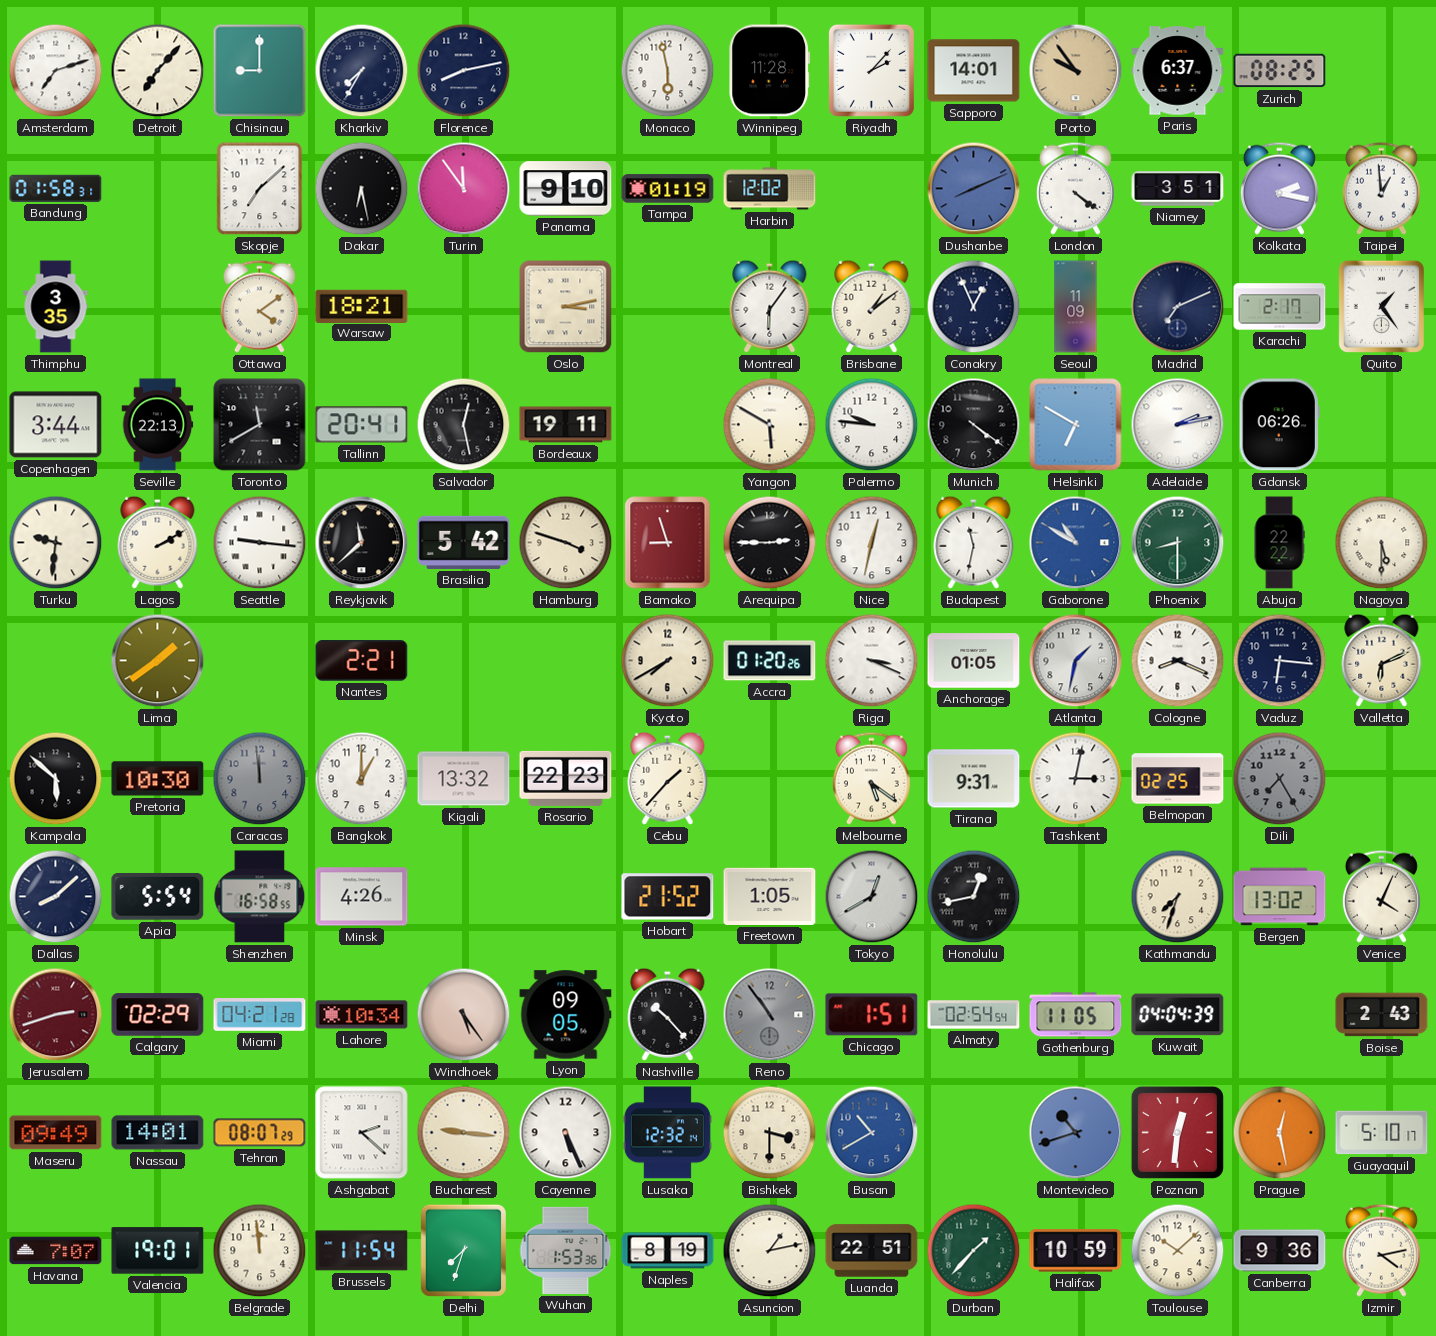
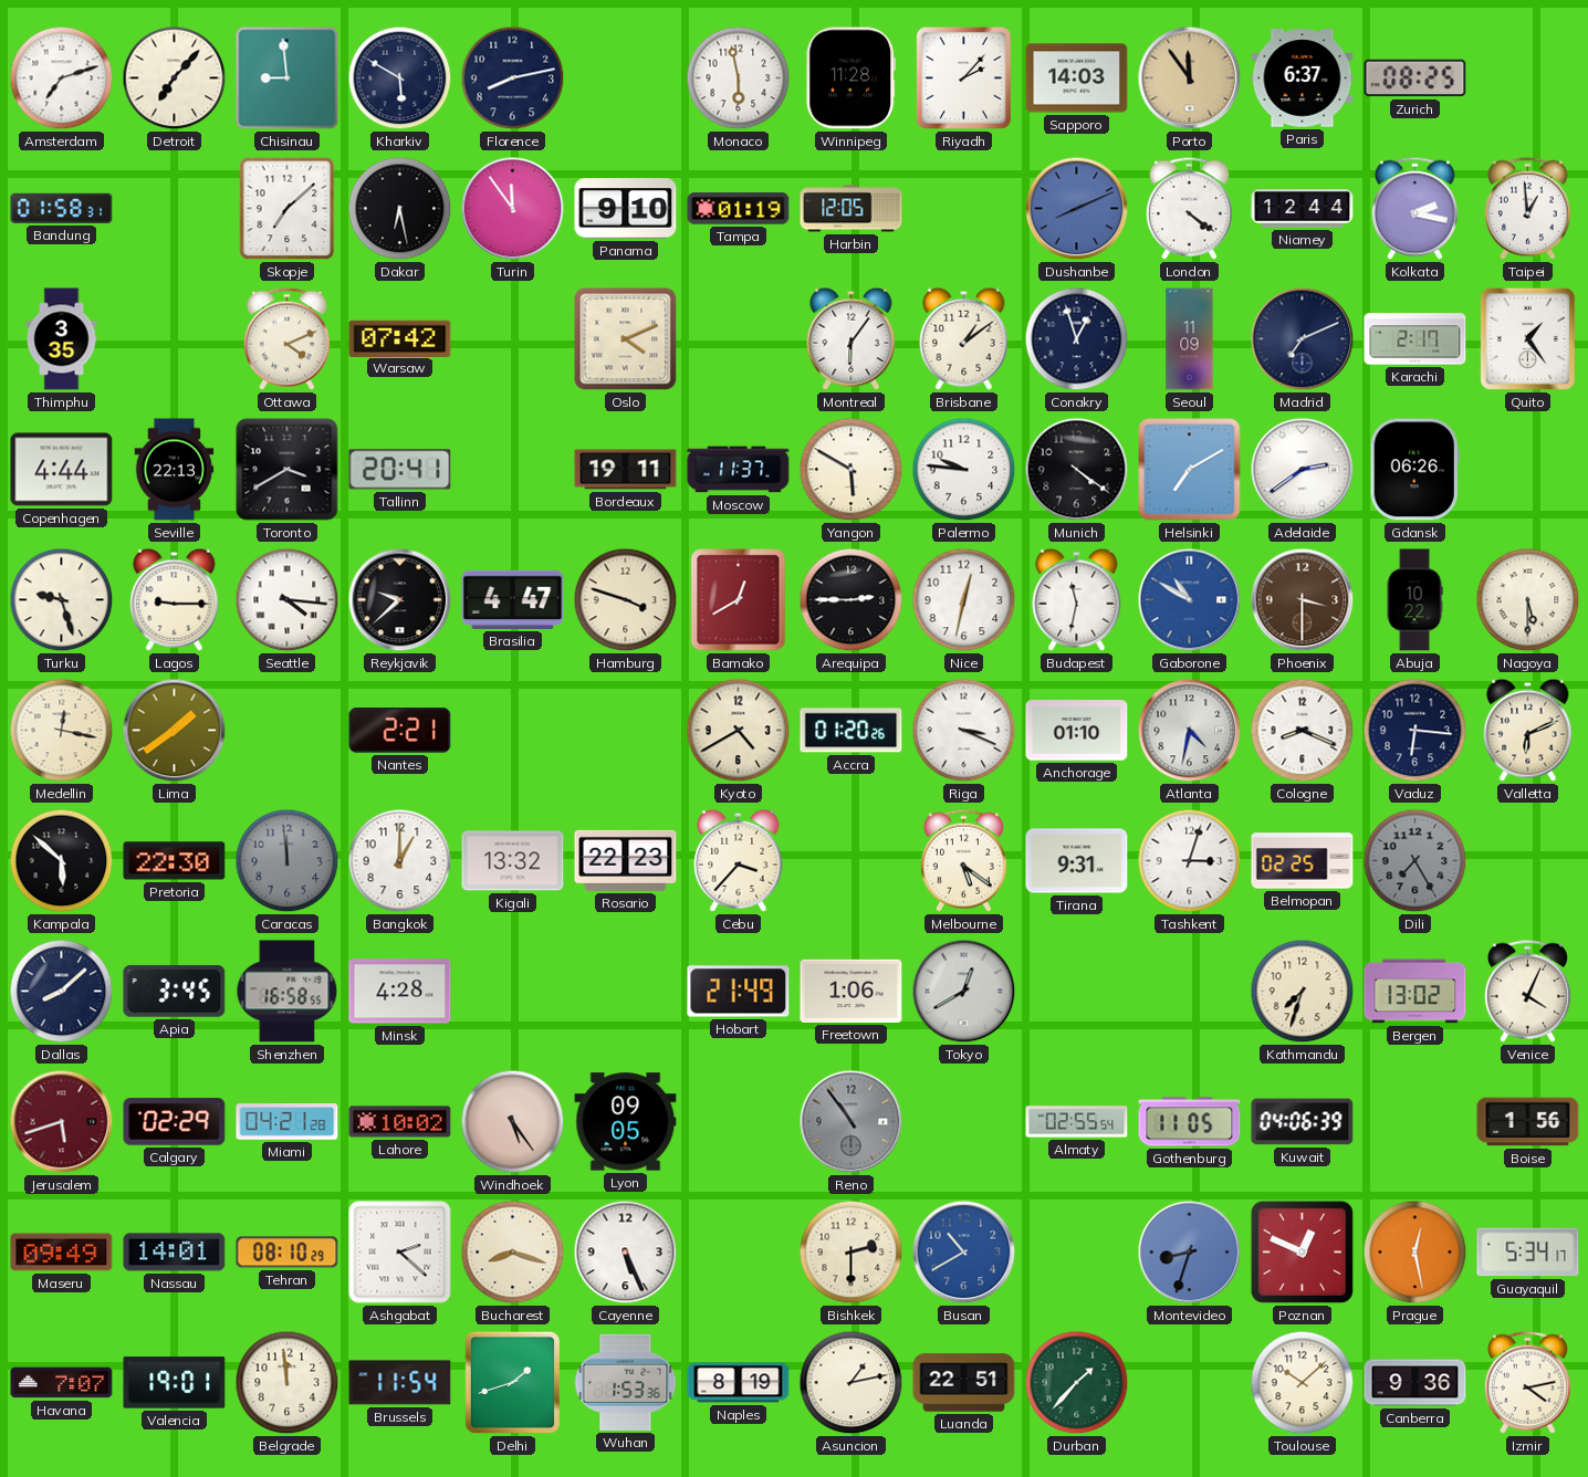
Chisinau: 9:00 -> 8:59
Kharkiv: 7:35 -> 5:50
Sapporo: 14:01 -> 14:03
Porto: 9:54 -> 11:54
Harbin: 12:02 -> 12:05
Niamey: 3:51 -> 12:44
Ottawa: 4:09 -> 4:11
Warsaw: 18:21 -> 07:42
Oslo: 3:13 -> 4:11
Conakry: 12:56 -> 12:57
Copenhagen: 3:44 -> 4:44
Toronto: 11:40 -> 3:40
Salvador: 12:28 -> none
Moscow: none -> 11:37
Helsinki: 6:50 -> 7:10
Adelaide: 2:13 -> 2:39
Turku: 9:31 -> 9:27
Lagos: 2:10 -> 9:15
Seattle: 9:16 -> 4:16
Reykjavik: 11:38 -> 9:38
Brasilia: 5:42 -> 4:47
Bamako: 8:57 -> 12:40
Phoenix: 8:30 -> 3:30
Phoenix dial: green -> brown
Abuja: 22:22 -> 10:22
Medellin: none -> 12:17
Kyoto: 7:40 -> 4:40
Anchorage: 01:05 -> 01:10
Atlanta: 1:32 -> 4:32
Pretoria: 10:30 -> 22:30
Cebu: 1:37 -> 3:37
Tashkent: 3:02 -> 3:03
Apia: 5:54 -> 3:45
Minsk: 4:26 -> 4:28
Hobart: 21:52 -> 21:49
Freetown: 1:05 -> 1:06
Honolulu: 12:43 -> none
Jerusalem: 2:42 -> 5:42
Lahore: 10:34 -> 10:02
Nashville: 10:23 -> none
Chicago: 1:51 -> none
Almaty: 02:54 -> 02:55
Kuwait: 04:04 -> 04:06
Boise: 2:43 -> 1:56
Tehran: 08:07 -> 08:10
Bucharest: 9:16 -> 8:18
Lusaka: 12:32 -> none
Bishkek: 3:30 -> 2:30
Montevideo: 10:42 -> 8:33
Poznan: 12:31 -> 12:49
Guayaquil: 5:10 -> 5:34
Delhi: 7:33 -> 1:42
Halifax: 10:59 -> none
